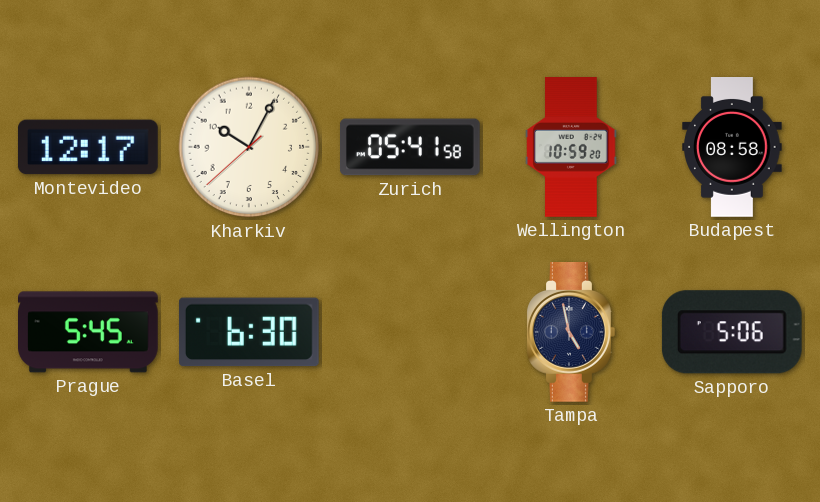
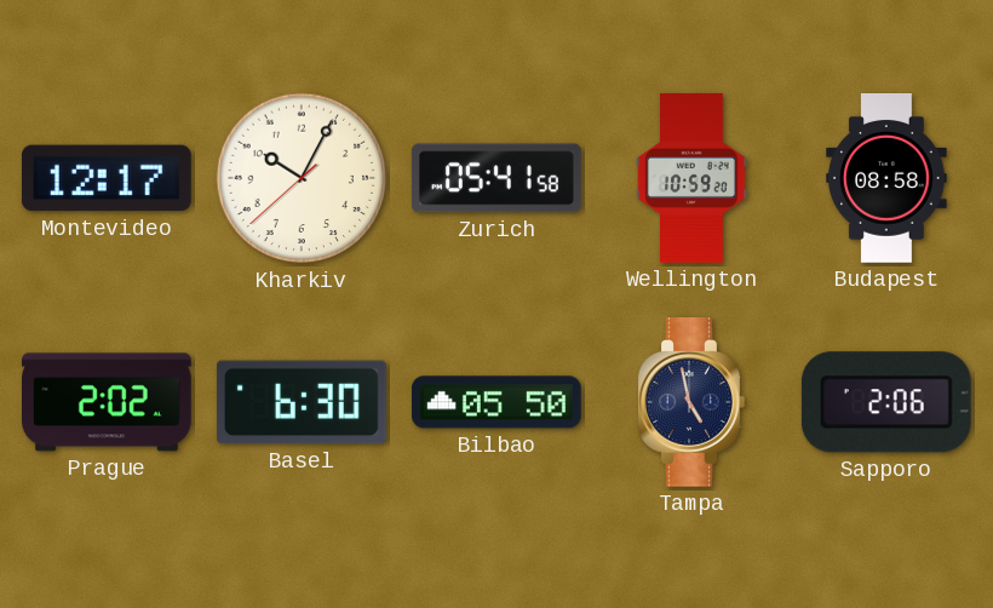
Prague: 5:45 -> 2:02
Bilbao: none -> 05:50
Sapporo: 5:06 -> 2:06
